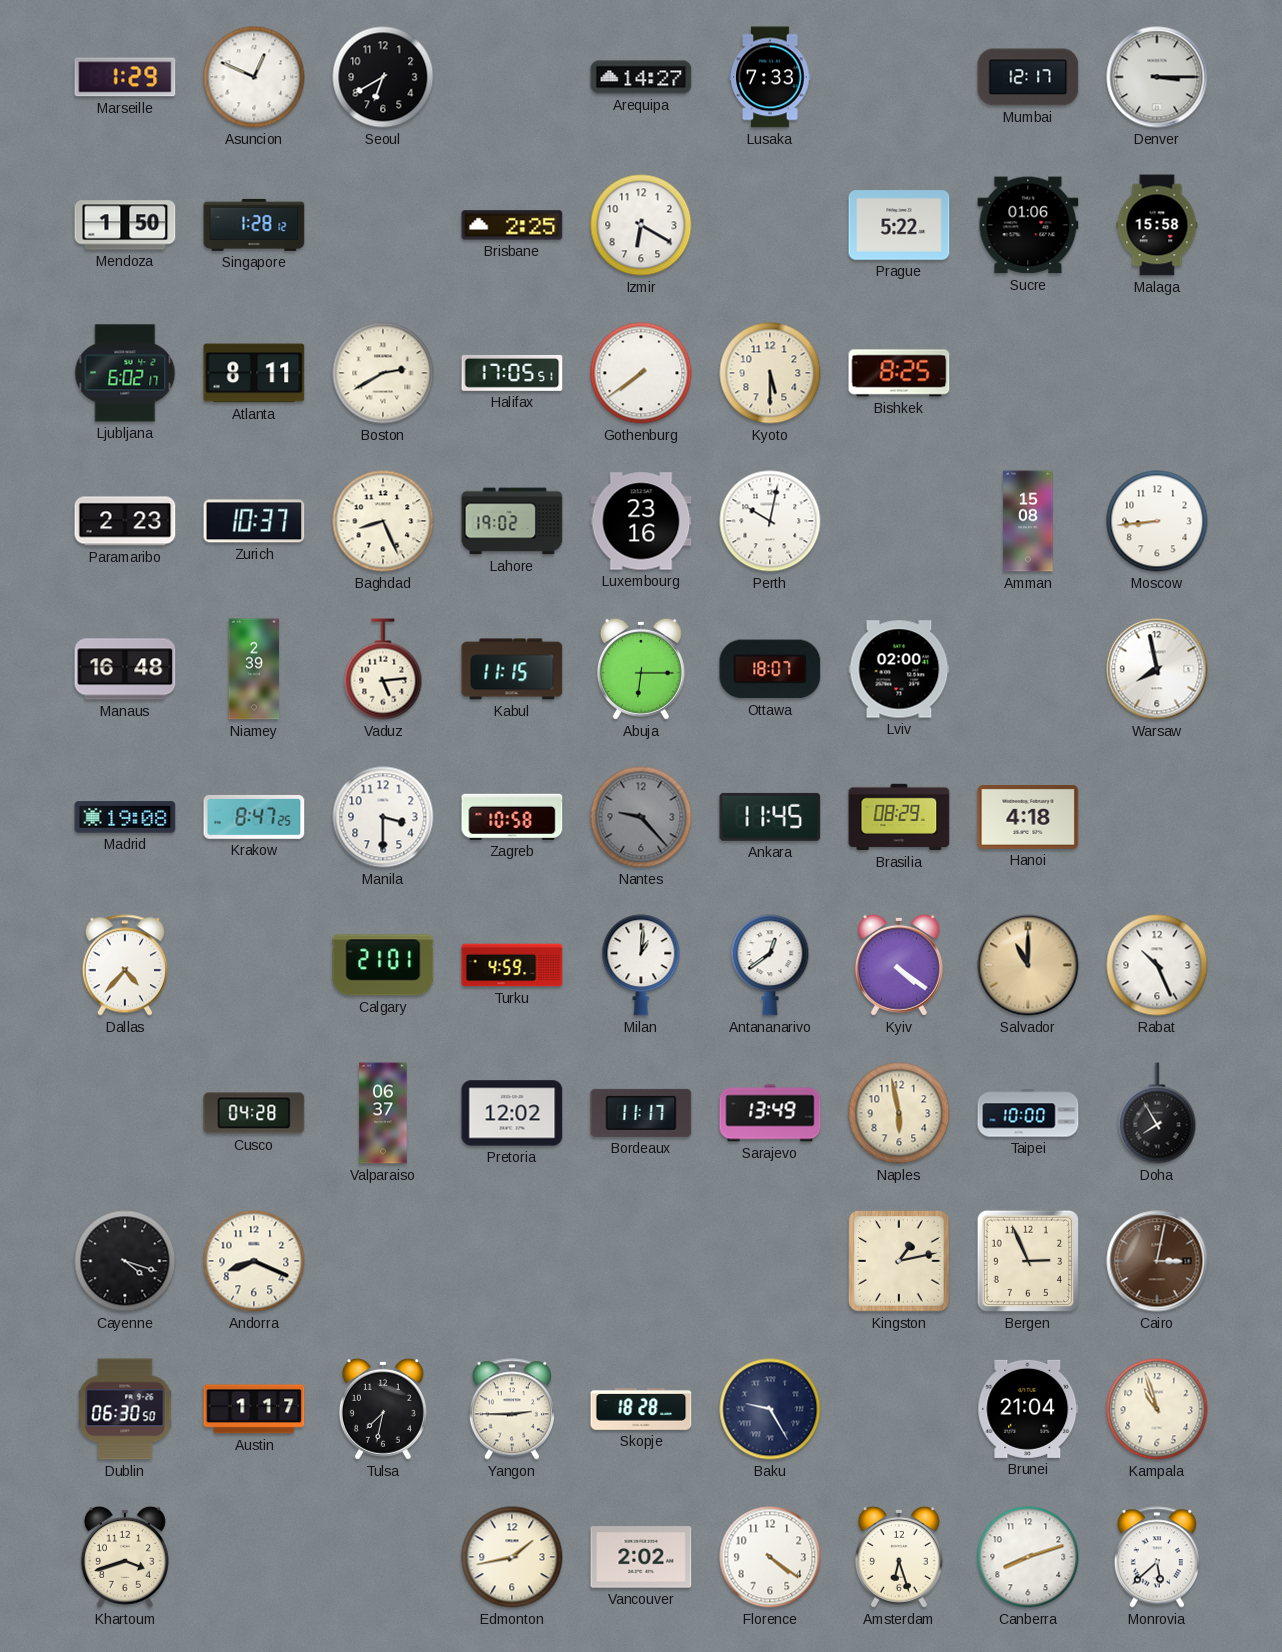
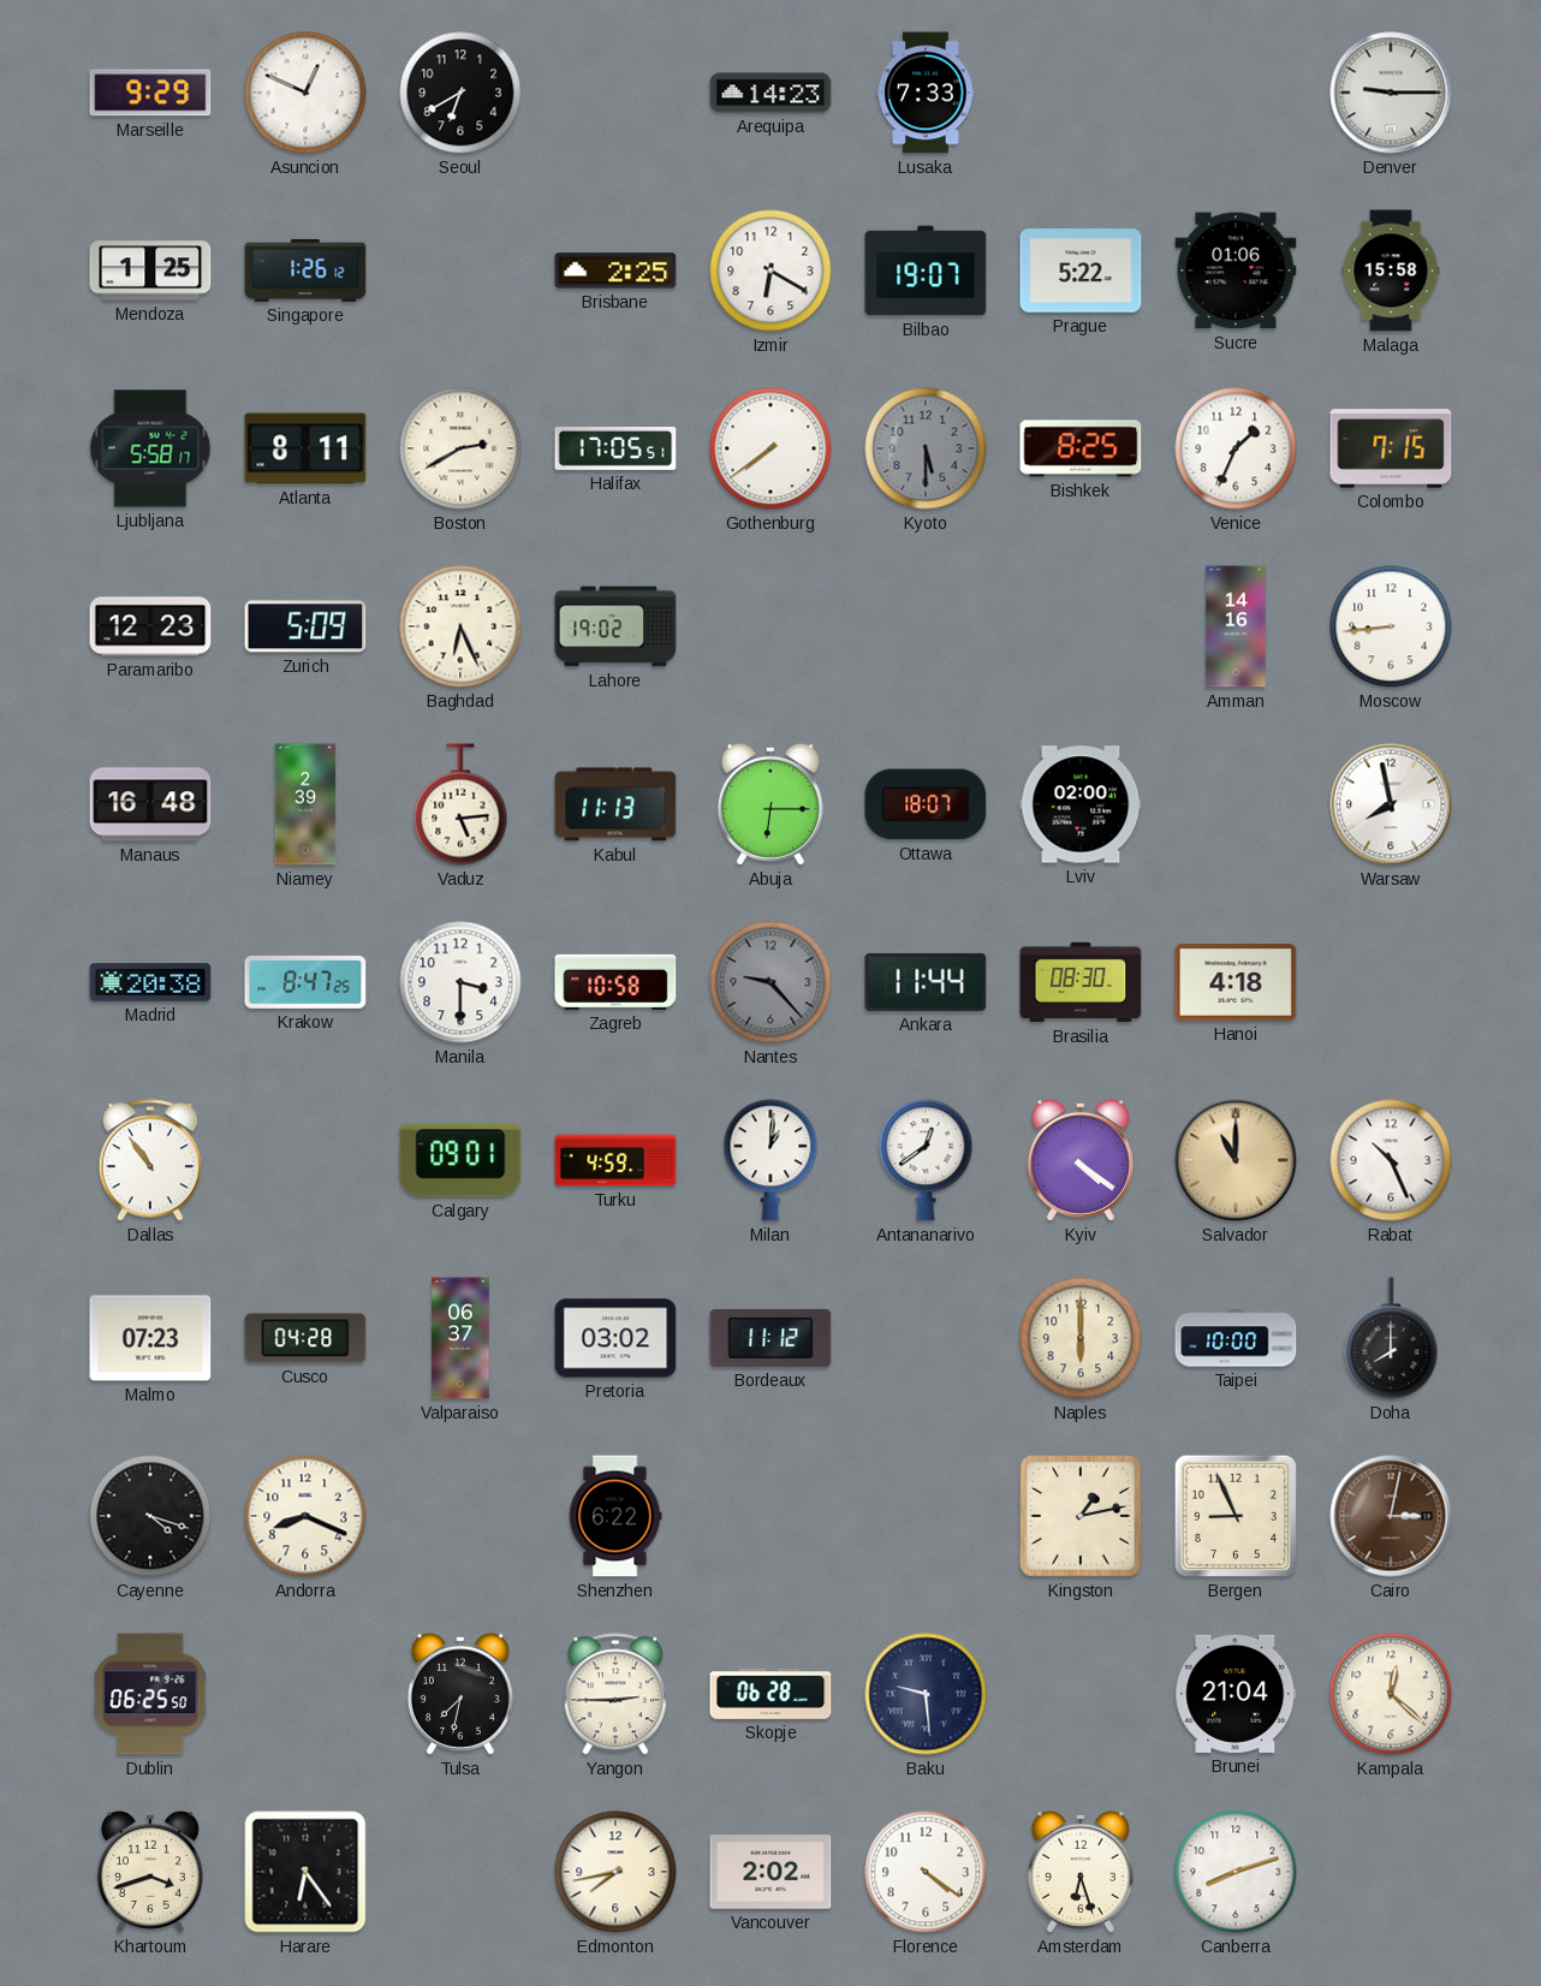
Marseille: 1:29 -> 9:29
Arequipa: 14:27 -> 14:23
Mumbai: 12:17 -> none
Denver: 3:15 -> 9:15
Mendoza: 1:50 -> 1:25
Singapore: 1:28 -> 1:26
Bilbao: none -> 19:07
Ljubljana: 6:02 -> 5:58
Kyoto dial: cream -> grey
Venice: none -> 1:34
Colombo: none -> 7:15
Paramaribo: 2:23 -> 12:23
Zurich: 10:37 -> 5:09
Baghdad: 8:26 -> 6:26
Luxembourg: 23:16 -> none
Perth: 10:02 -> none
Amman: 15:08 -> 14:16
Kabul: 11:15 -> 11:13
Madrid: 19:08 -> 20:38
Ankara: 11:45 -> 11:44
Brasilia: 08:29 -> 08:30
Dallas: 4:37 -> 10:54
Calgary: 21:01 -> 09:01
Malmo: none -> 07:23
Pretoria: 12:02 -> 03:02
Bordeaux: 11:17 -> 11:12
Sarajevo: 13:49 -> none
Naples: 5:58 -> 6:00
Doha: 7:55 -> 8:00
Shenzhen: none -> 6:22
Bergen: 2:56 -> 8:56
Dublin: 06:30 -> 06:25
Austin: 1:17 -> none
Skopje: 18:28 -> 06:28
Baku: 9:25 -> 9:29
Kampala: 10:57 -> 12:22
Harare: none -> 6:24
Edmonton: 1:43 -> 7:43
Monrovia: 5:38 -> none
